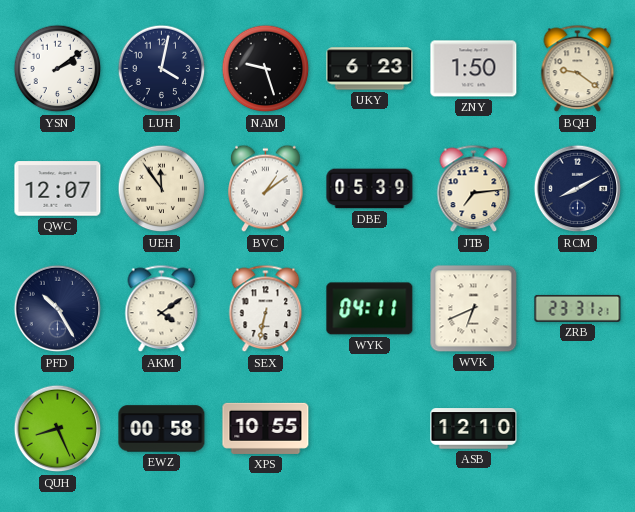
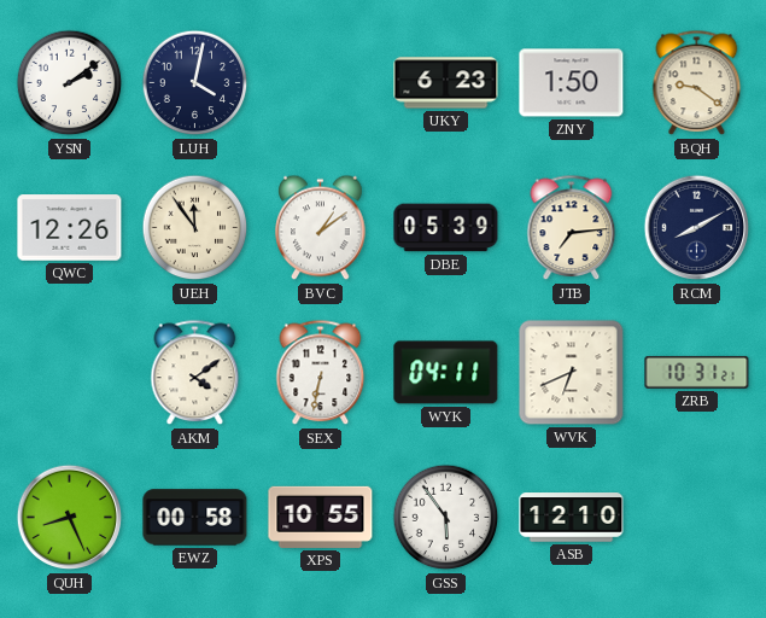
NAM: 9:27 -> none
QWC: 12:07 -> 12:26
PFD: 10:25 -> none
ZRB: 23:31 -> 10:31
GSS: none -> 5:54
